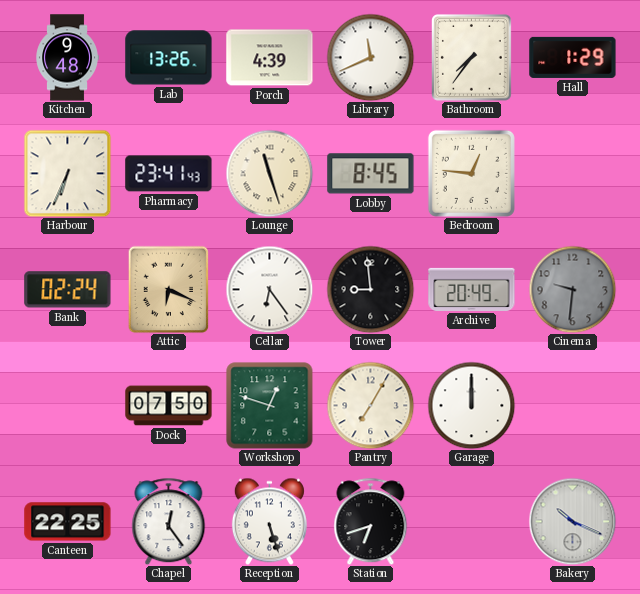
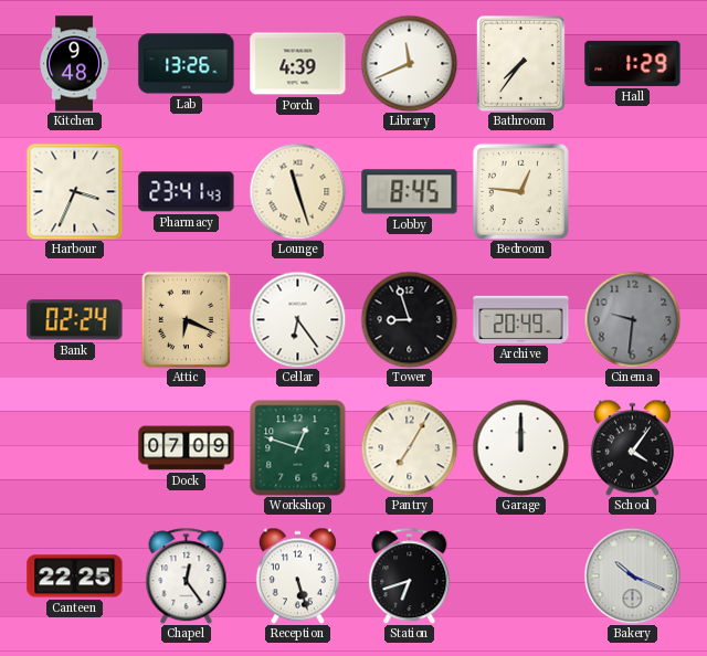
Harbour: 6:34 -> 3:34
Tower: 8:59 -> 8:57
Dock: 07:50 -> 07:09
School: none -> 4:06
